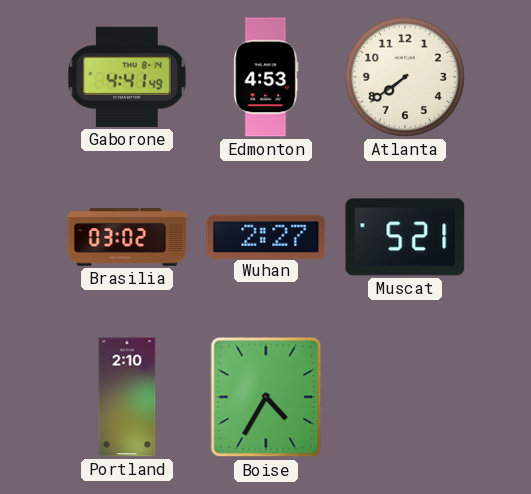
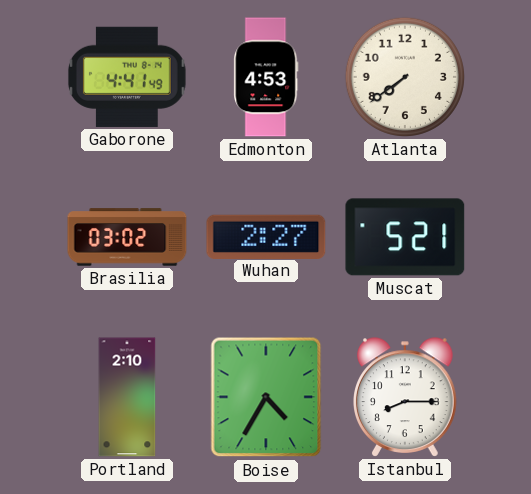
Istanbul: none -> 8:15
